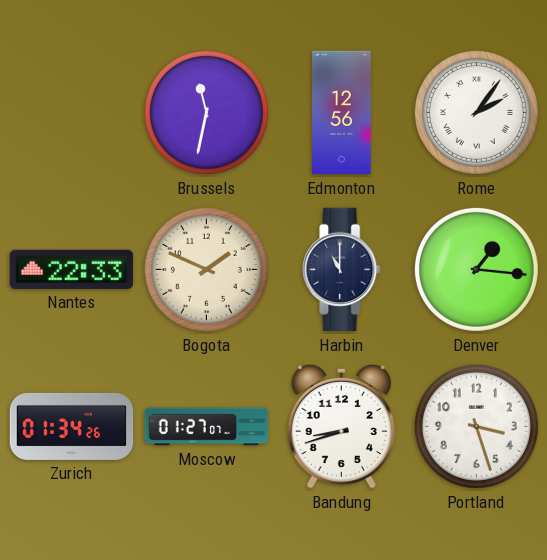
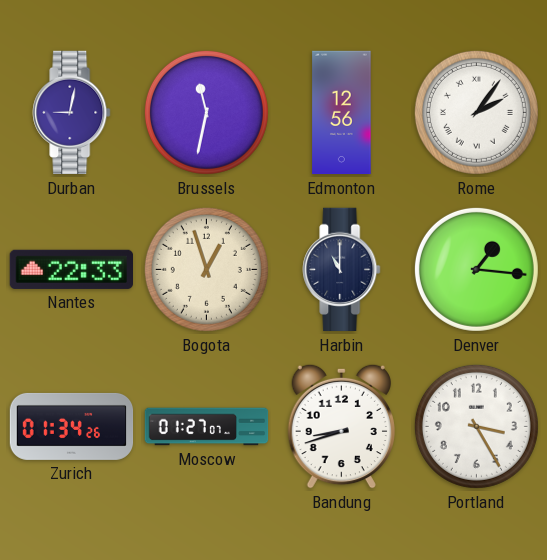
Durban: none -> 9:02
Bogota: 1:49 -> 12:57
Portland: 3:27 -> 3:25
